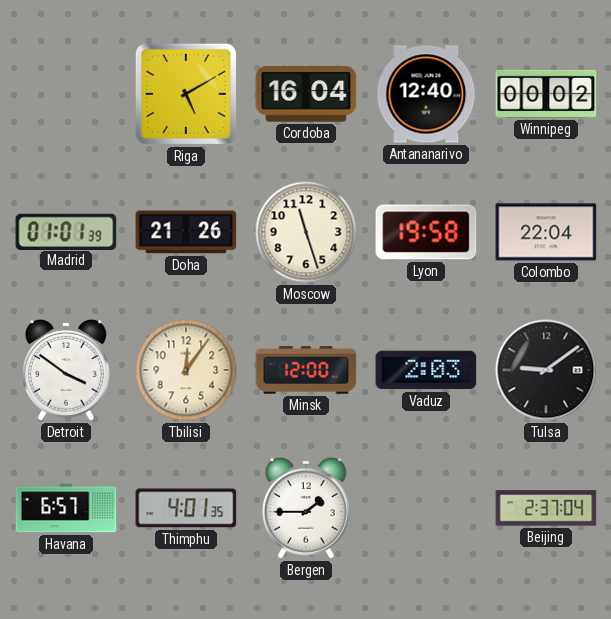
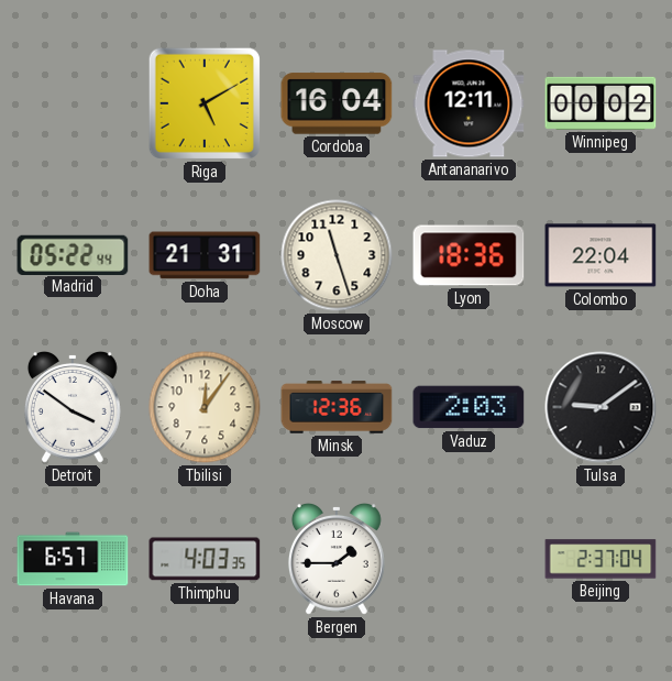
Antananarivo: 12:40 -> 12:11
Madrid: 01:01 -> 05:22
Doha: 21:26 -> 21:31
Lyon: 19:58 -> 18:36
Minsk: 12:00 -> 12:36
Thimphu: 4:01 -> 4:03
